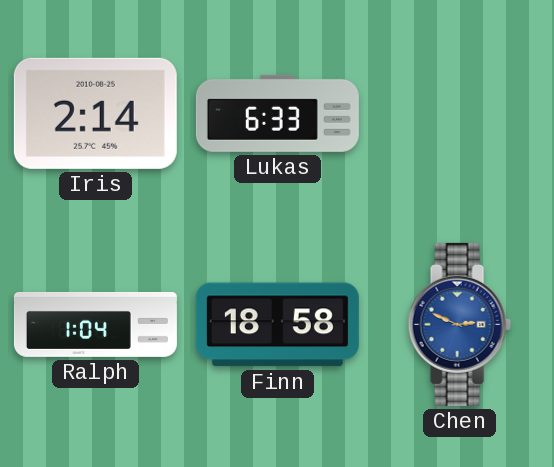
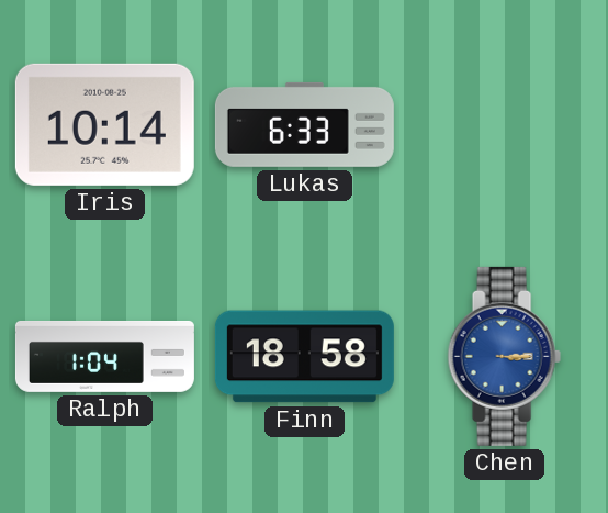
Iris: 2:14 -> 10:14
Chen: 2:49 -> 3:15
